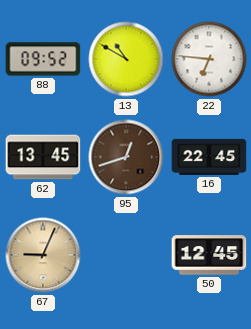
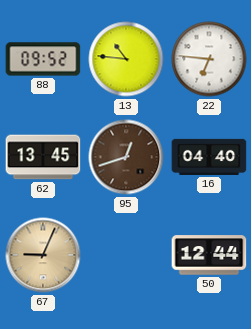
13: 10:50 -> 10:46
16: 22:45 -> 04:40
50: 12:45 -> 12:44
